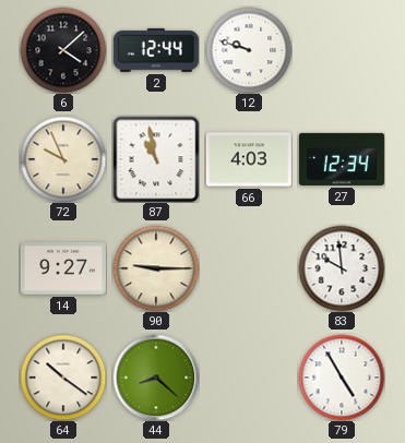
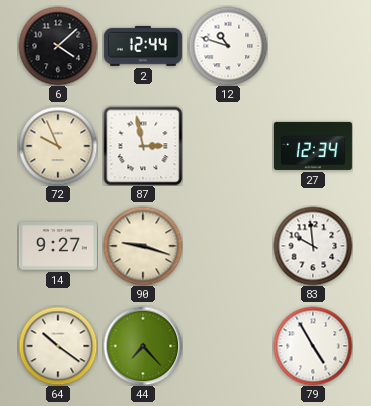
12: 9:48 -> 10:48
87: 10:58 -> 2:58
66: 4:03 -> none
90: 9:15 -> 9:18
44: 8:22 -> 7:23
